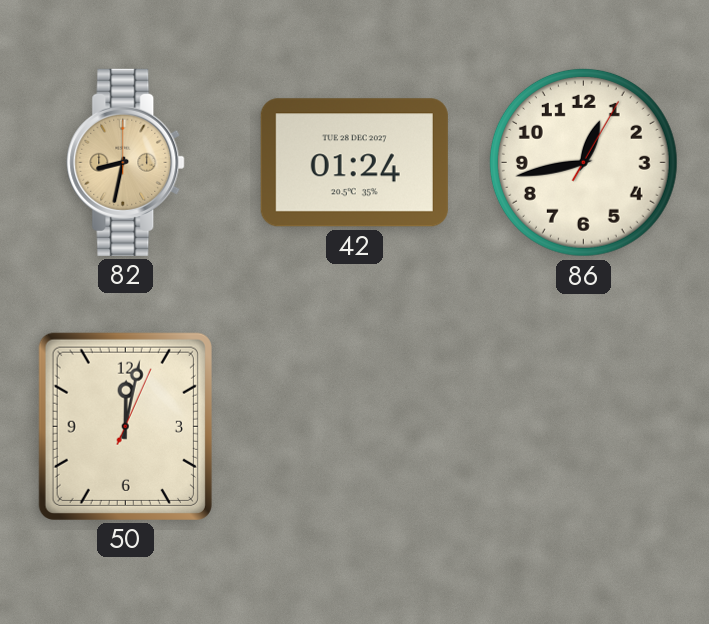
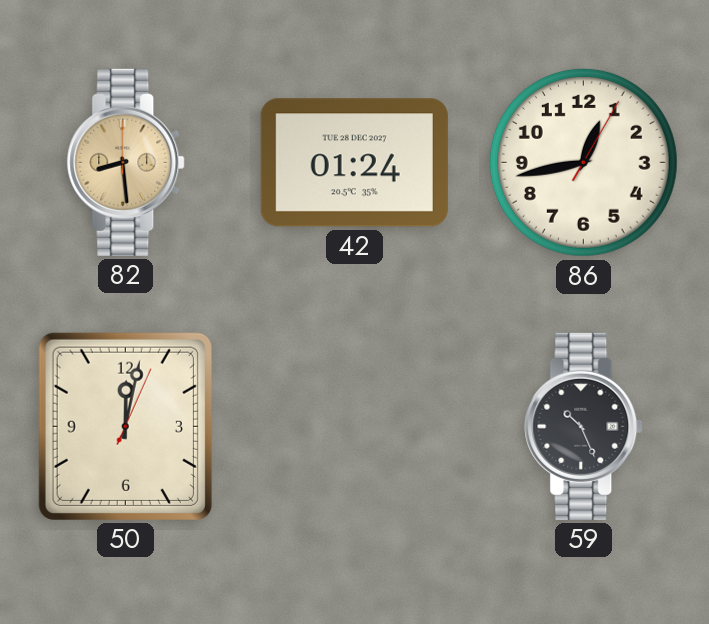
82: 8:32 -> 8:29
59: none -> 10:26
